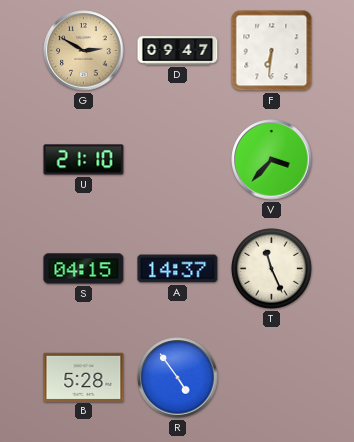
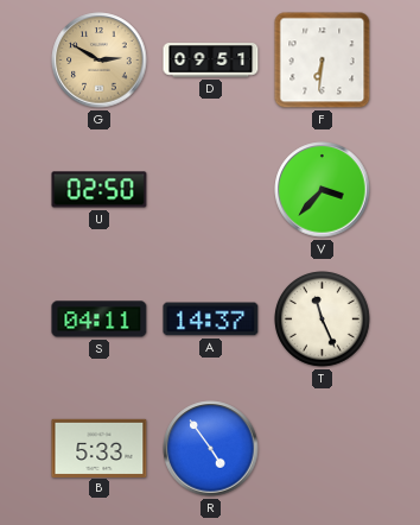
D: 09:47 -> 09:51
U: 21:10 -> 02:50
S: 04:15 -> 04:11
B: 5:28 -> 5:33
